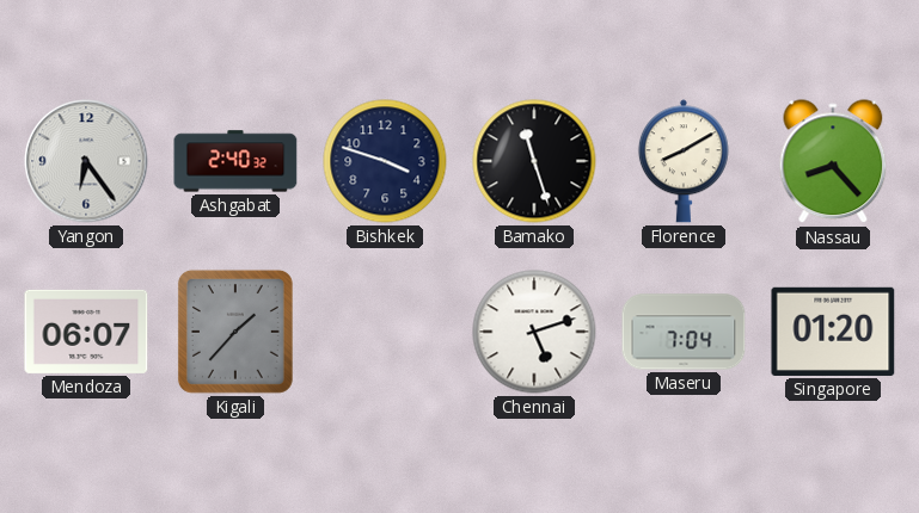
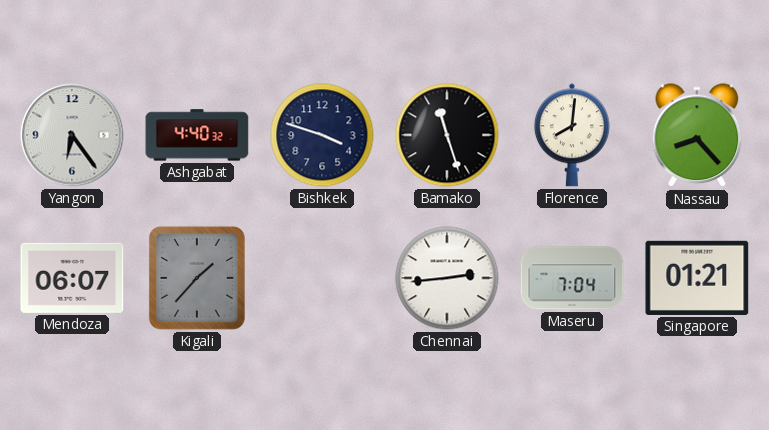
Ashgabat: 2:40 -> 4:40
Florence: 8:10 -> 8:01
Chennai: 5:12 -> 2:44
Singapore: 01:20 -> 01:21
